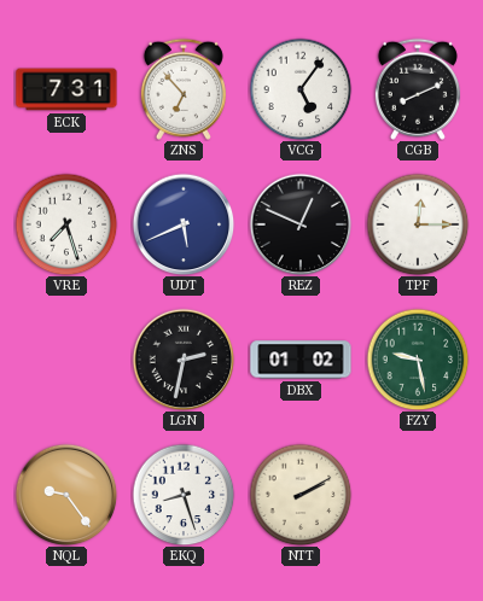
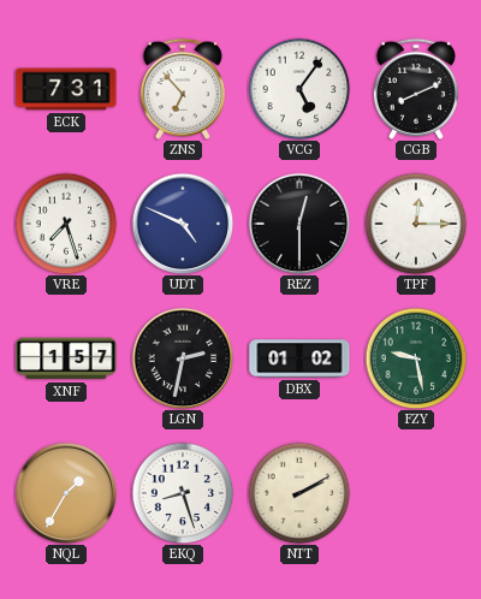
UDT: 5:41 -> 4:49
REZ: 12:49 -> 12:30
XNF: none -> 1:57
NQL: 9:24 -> 1:35
